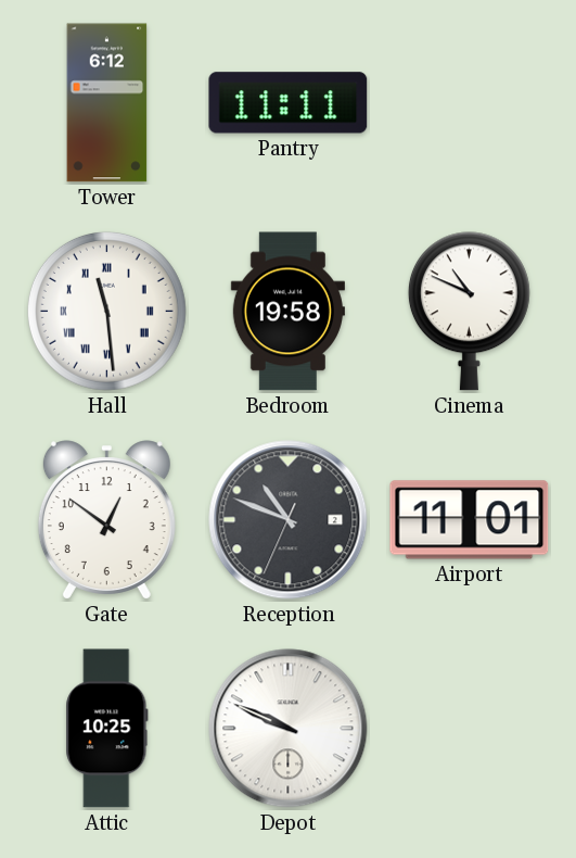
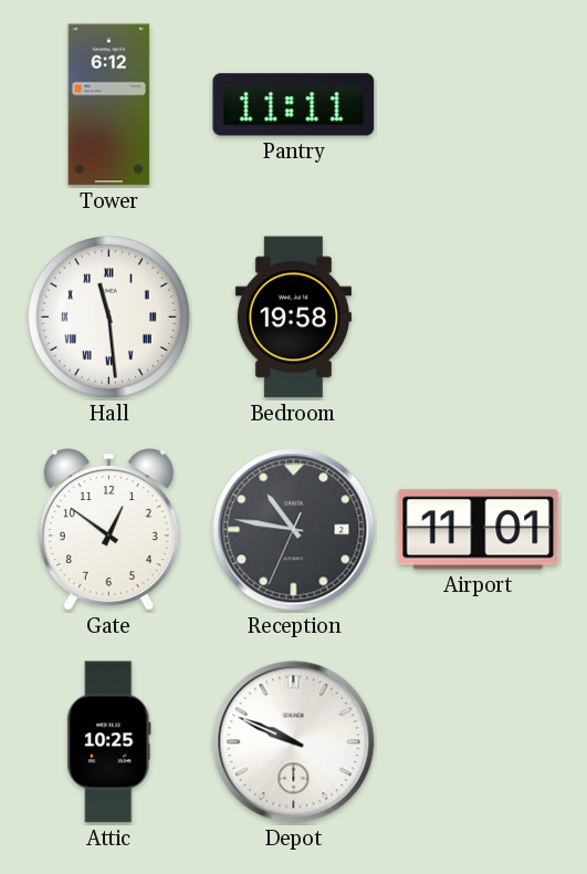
Cinema: 10:49 -> none
Reception: 10:48 -> 10:46
